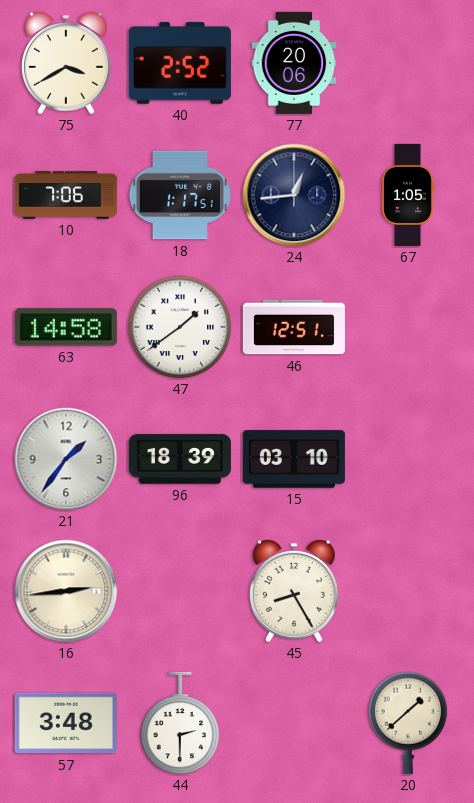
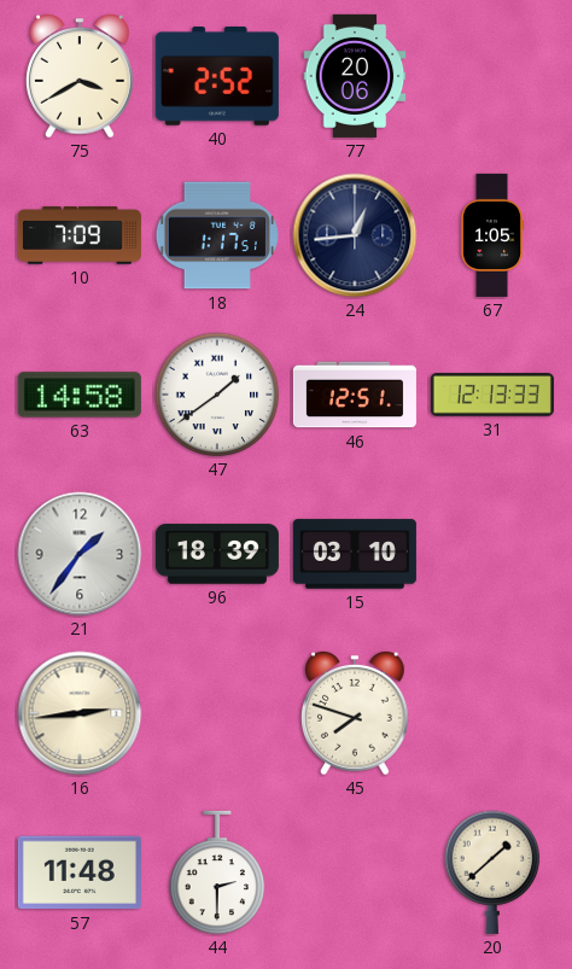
10: 7:06 -> 7:09
31: none -> 12:13
45: 8:25 -> 7:48
57: 3:48 -> 11:48
